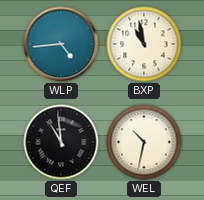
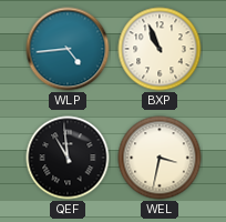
BXP: 10:58 -> 10:56
WEL: 10:32 -> 3:32
